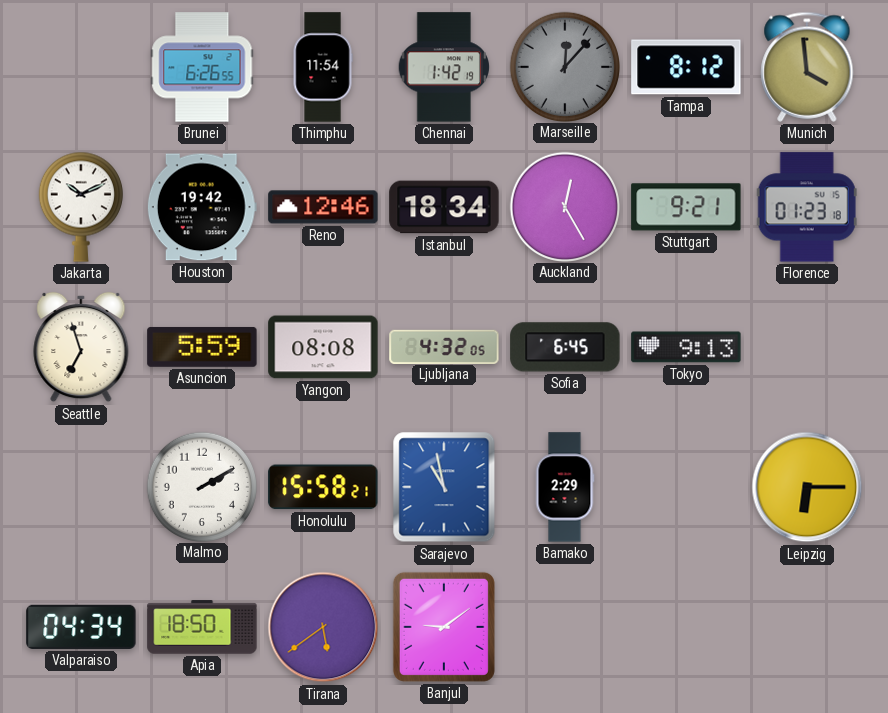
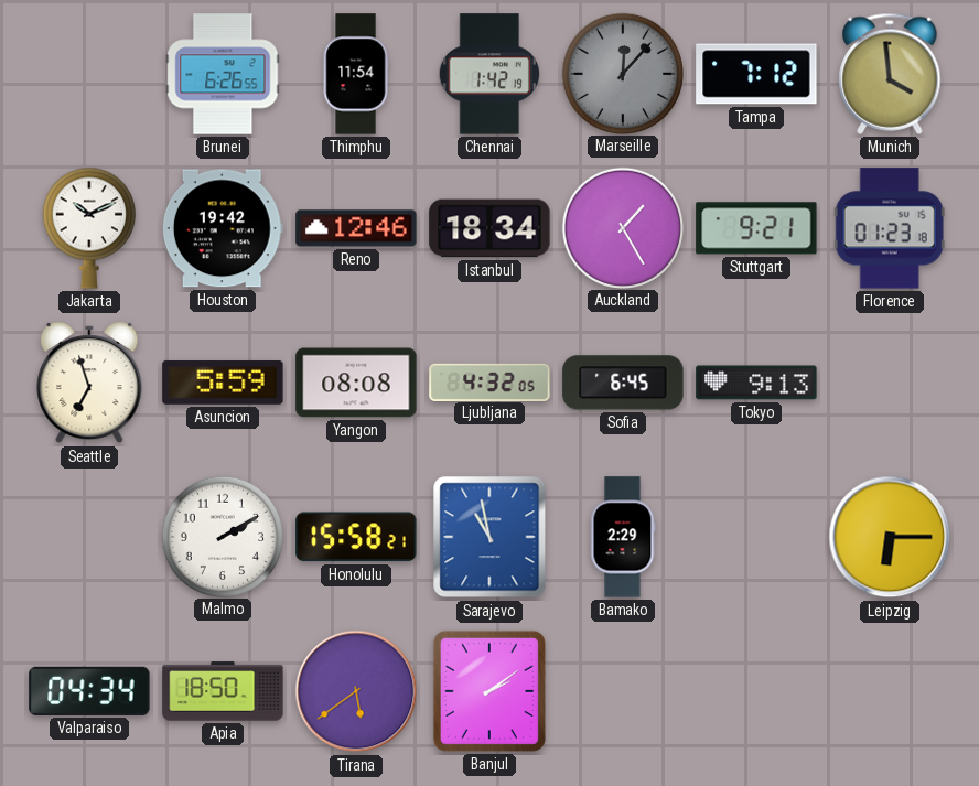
Tampa: 8:12 -> 7:12
Auckland: 12:25 -> 1:25
Banjul: 9:09 -> 2:09
